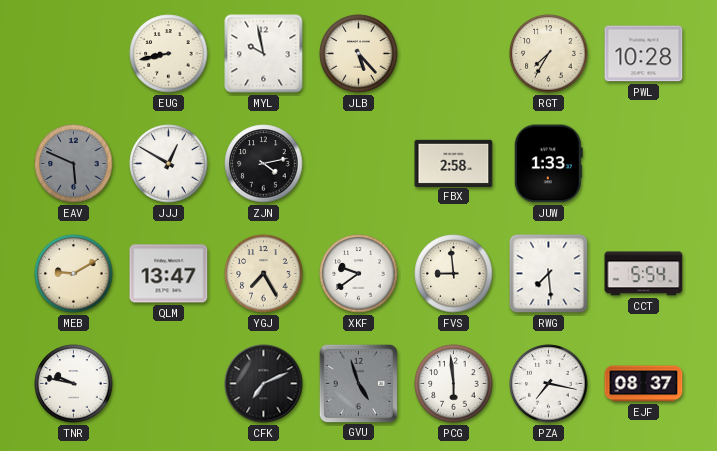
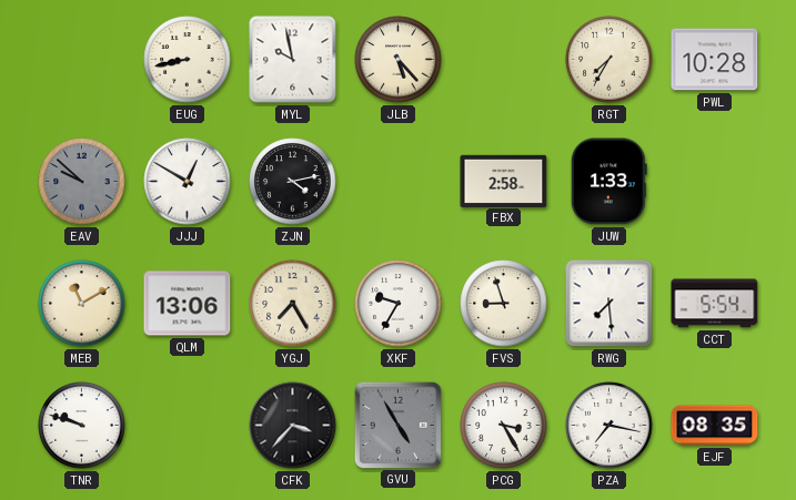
EAV: 5:49 -> 9:52
MEB: 9:10 -> 11:10
QLM: 13:47 -> 13:06
XKF: 9:39 -> 9:35
FVS: 8:59 -> 8:57
TNR: 9:47 -> 9:48
CFK: 7:11 -> 3:37
GVU: 4:57 -> 4:55
PCG: 5:59 -> 3:25
EJF: 08:37 -> 08:35
